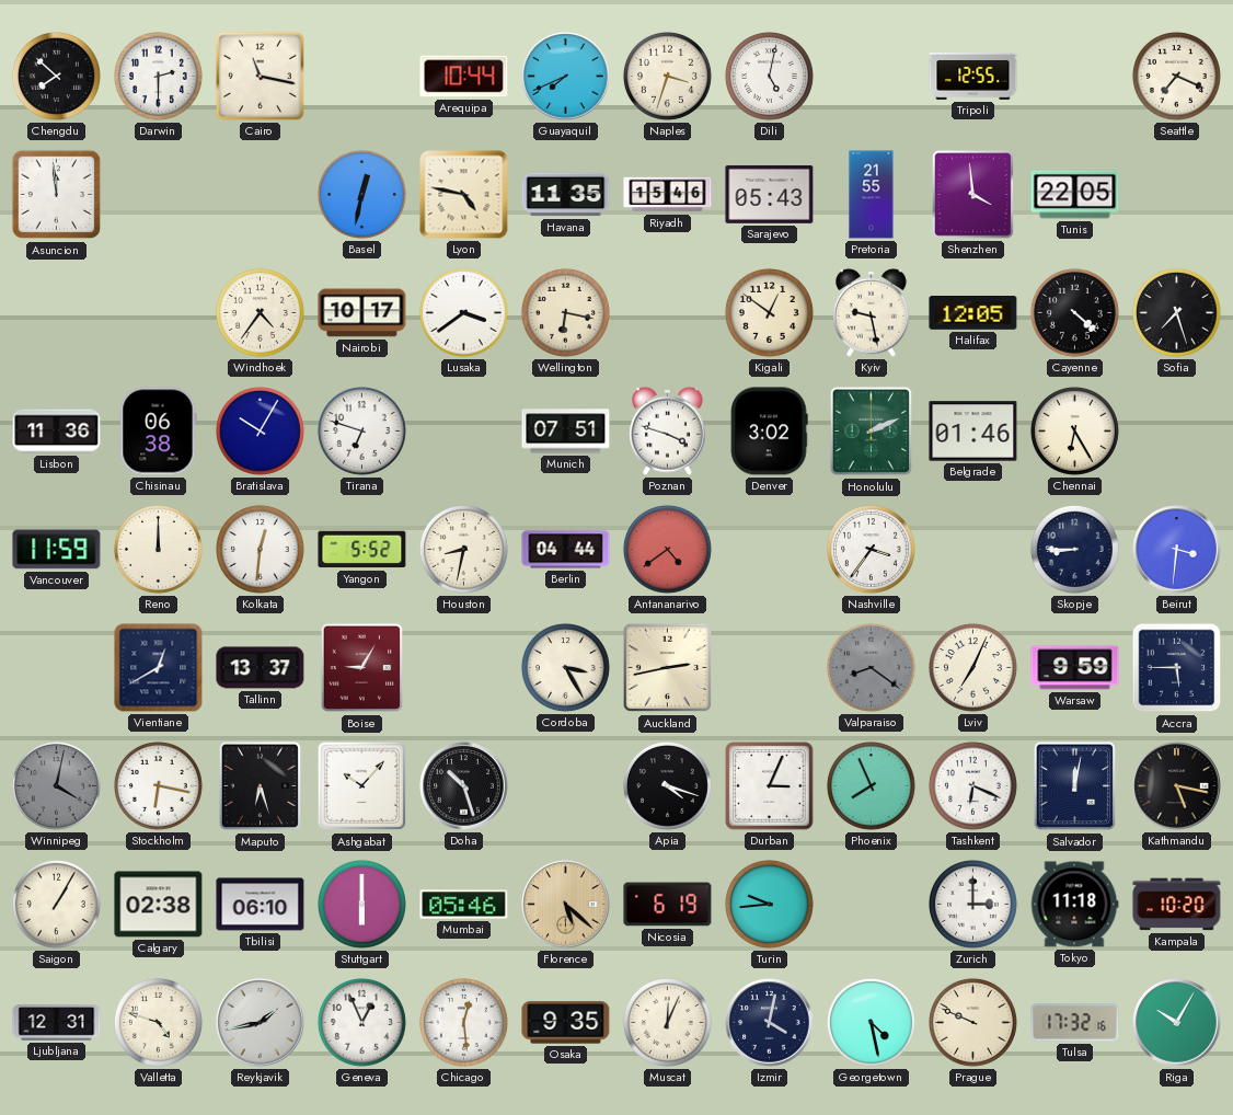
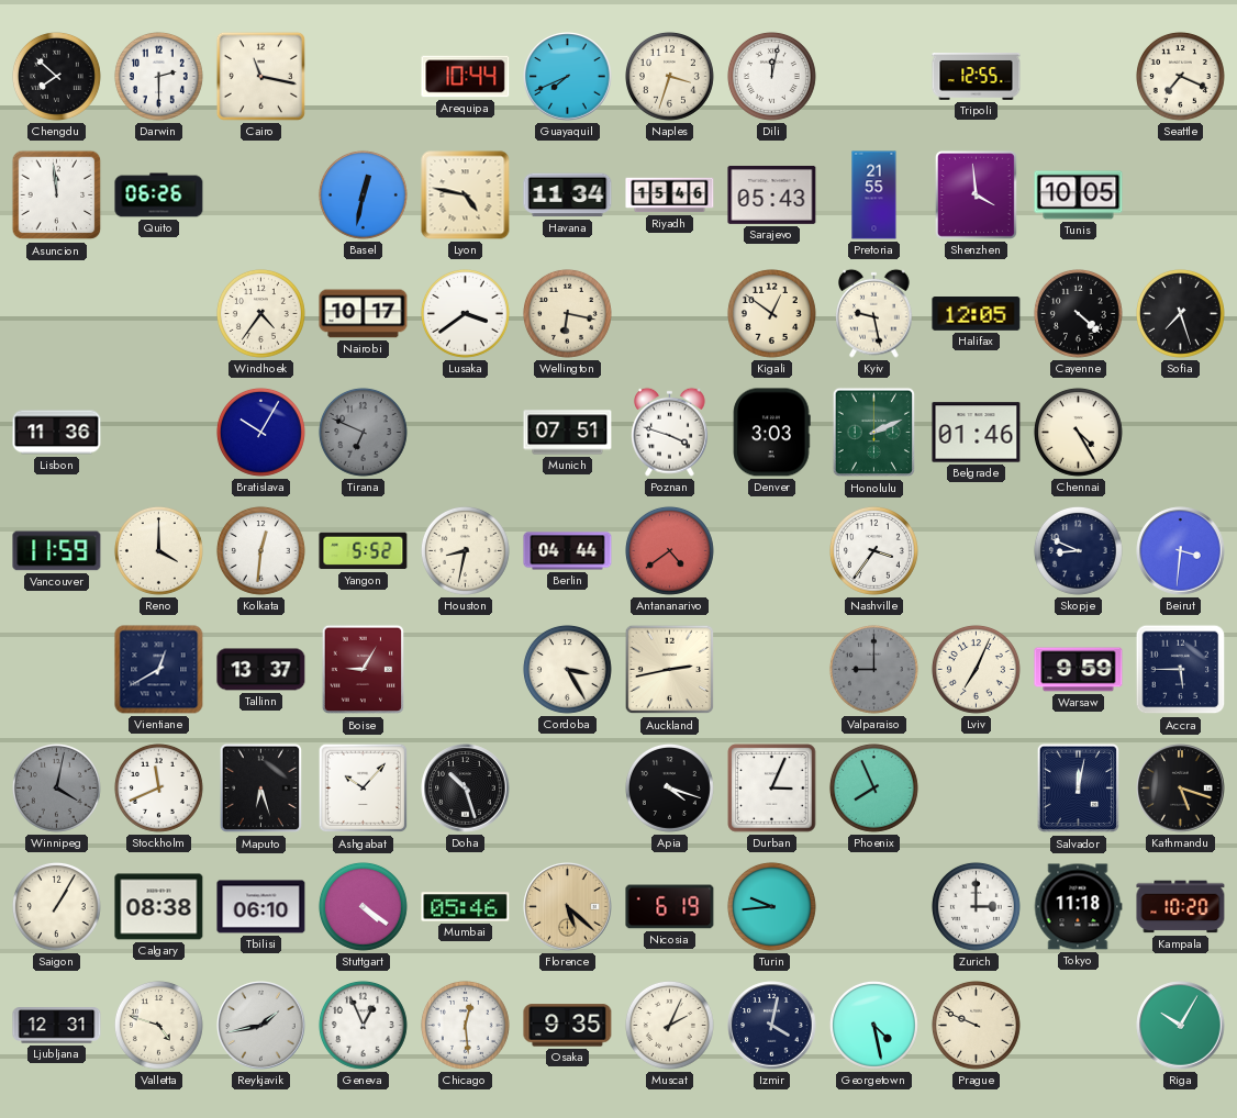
Dili: 5:02 -> 12:02
Quito: none -> 06:26
Havana: 11:35 -> 11:34
Tunis: 22:05 -> 10:05
Chisinau: 06:38 -> none
Tirana: 6:48 -> 6:49
Tirana dial: white -> grey
Denver: 3:02 -> 3:03
Chennai: 6:25 -> 4:25
Reno: 12:00 -> 4:00
Skopje: 8:45 -> 8:49
Valparaiso: 8:21 -> 9:00
Stockholm: 6:17 -> 11:41
Tashkent: 6:19 -> none
Kathmandu: 5:17 -> 5:18
Calgary: 02:38 -> 08:38
Stuttgart: 6:00 -> 4:21
Muscat: 12:04 -> 2:04
Tulsa: 17:32 -> none
